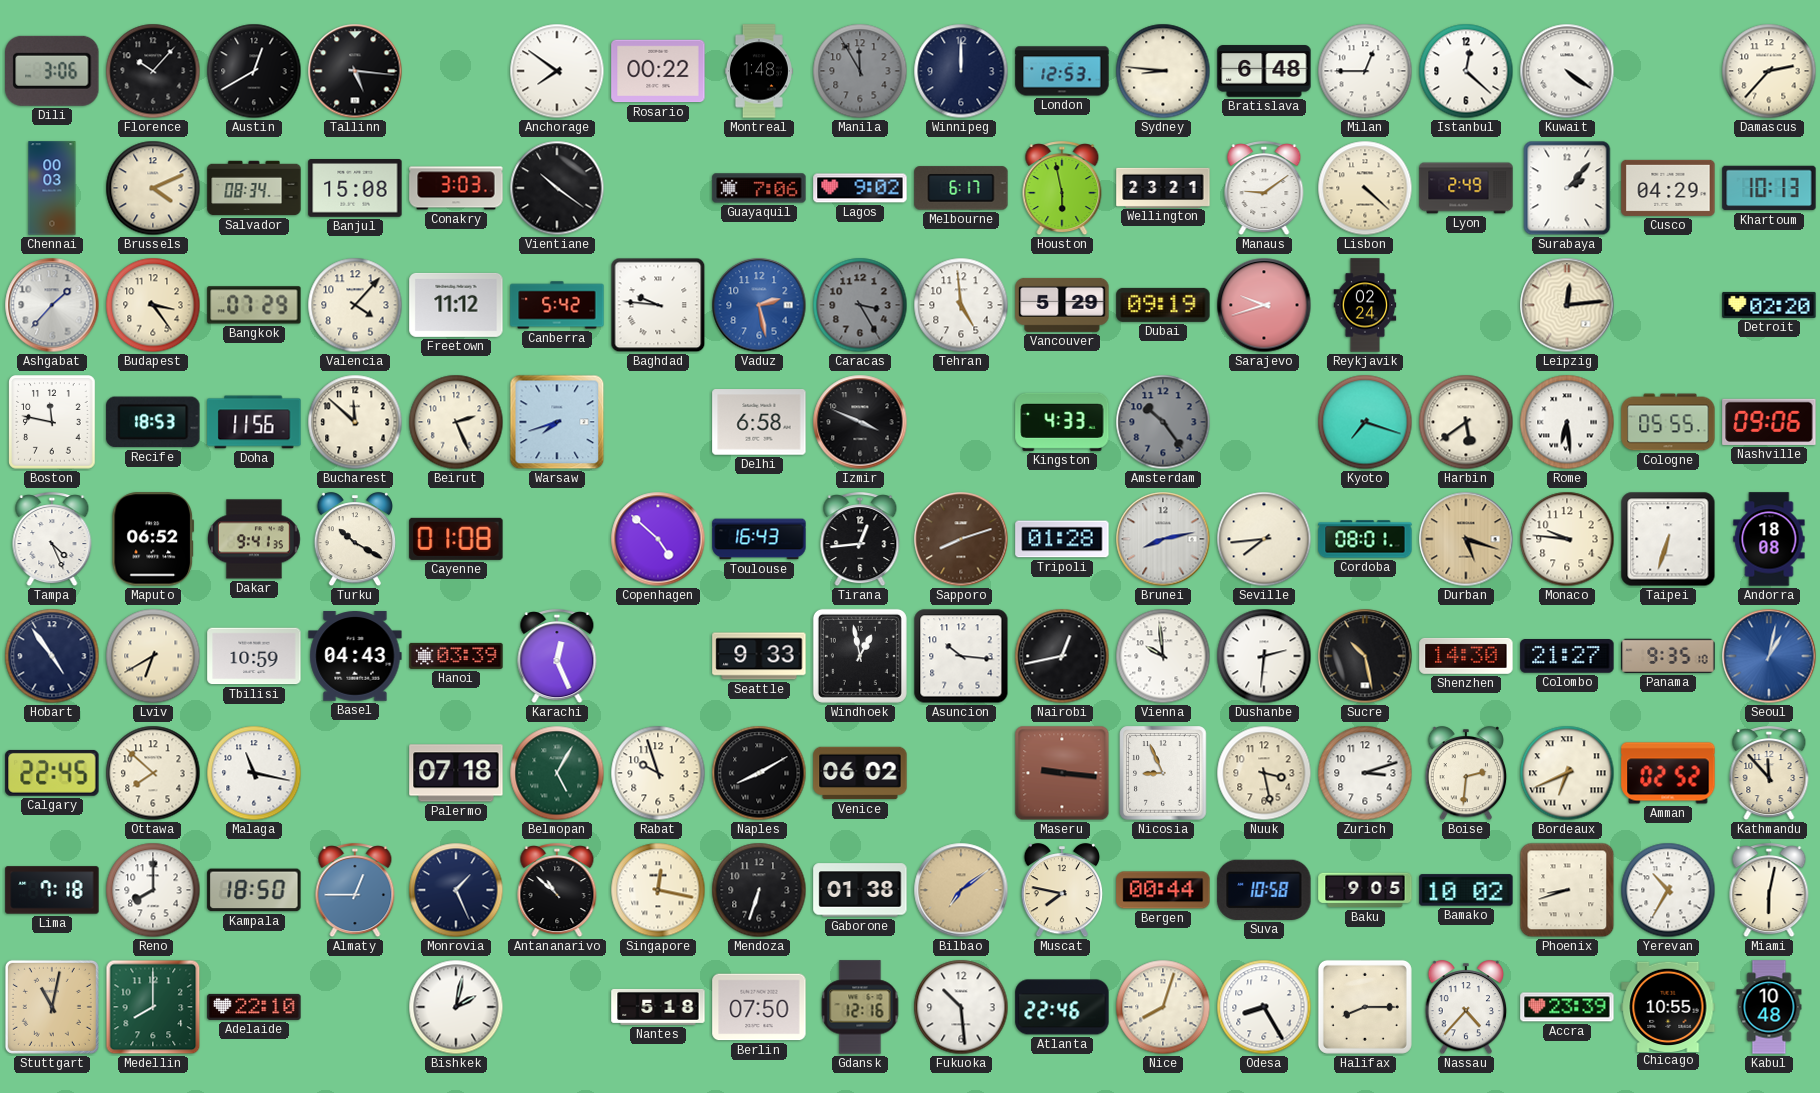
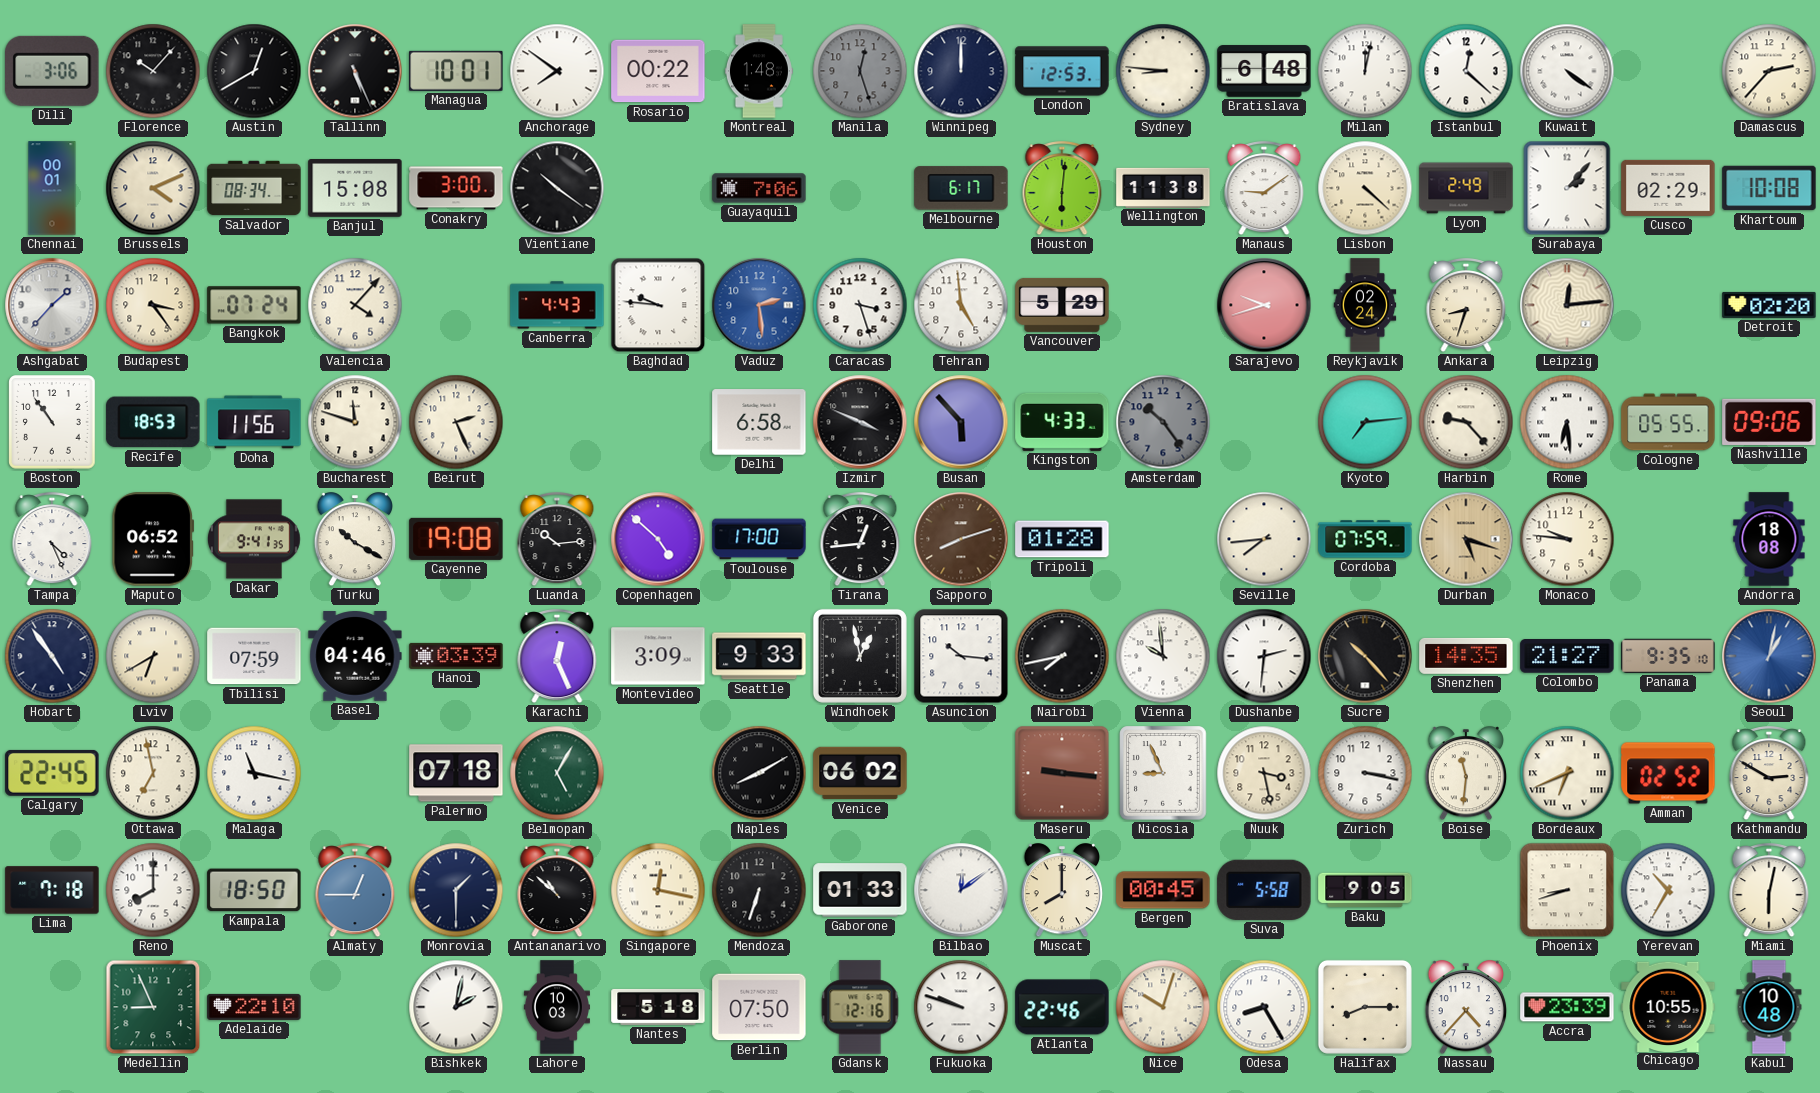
Tallinn: 5:16 -> 5:26
Managua: none -> 10:01
Manila: 11:55 -> 12:27
Milan: 12:45 -> 12:02
Chennai: 00:03 -> 00:01
Conakry: 3:03 -> 3:00
Lagos: 9:02 -> none
Houston: 5:58 -> 6:01
Wellington: 23:21 -> 11:38
Cusco: 04:29 -> 02:29
Khartoum: 10:13 -> 10:08
Bangkok: 07:29 -> 07:24
Freetown: 11:12 -> none
Canberra: 5:42 -> 4:43
Vaduz: 2:28 -> 2:29
Caracas: 3:25 -> 3:27
Caracas dial: grey -> white
Dubai: 09:19 -> none
Ankara: none -> 8:33
Boston: 11:47 -> 10:54
Bucharest: 11:52 -> 11:48
Warsaw: 7:42 -> none
Busan: none -> 5:53
Kyoto: 7:18 -> 7:14
Harbin: 5:39 -> 9:23
Cayenne: 01:08 -> 19:08
Luanda: none -> 10:14
Toulouse: 16:43 -> 17:00
Brunei: 8:13 -> none
Cordoba: 08:01 -> 07:59
Taipei: 6:33 -> none
Tbilisi: 10:59 -> 07:59
Basel: 04:43 -> 04:46
Montevideo: none -> 3:09
Nairobi: 12:43 -> 7:43
Sucre: 10:28 -> 10:23
Shenzhen: 14:30 -> 14:35
Ottawa: 7:52 -> 6:58
Rabat: 9:57 -> none
Zurich: 3:12 -> 3:17
Boise: 2:31 -> 11:31
Kathmandu: 11:53 -> 2:50
Monrovia: 1:26 -> 1:30
Gaborone: 01:38 -> 01:33
Bilbao: 7:09 -> 12:09
Bilbao dial: champagne -> white
Muscat: 7:47 -> 8:00
Bergen: 00:44 -> 00:45
Suva: 10:58 -> 5:58
Bamako: 10:02 -> none
Stuttgart: 11:02 -> none
Medellin: 8:00 -> 8:56
Lahore: none -> 10:03
Fukuoka: 10:29 -> 9:48
Nice: 8:03 -> 10:03
